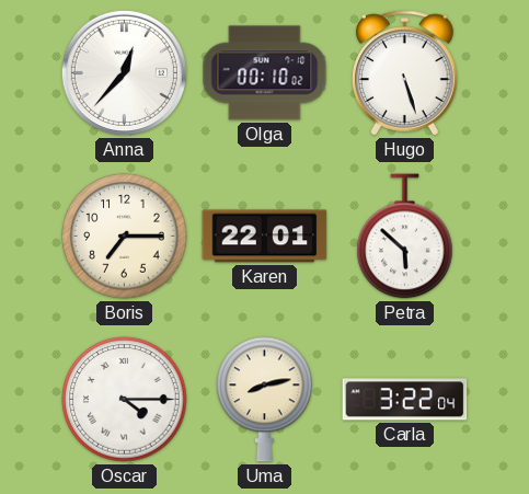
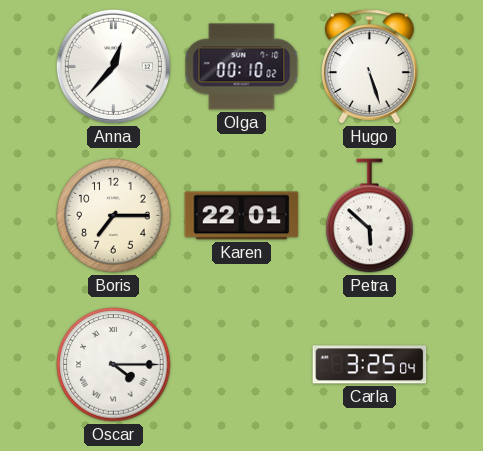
Uma: 8:13 -> none
Carla: 3:22 -> 3:25
